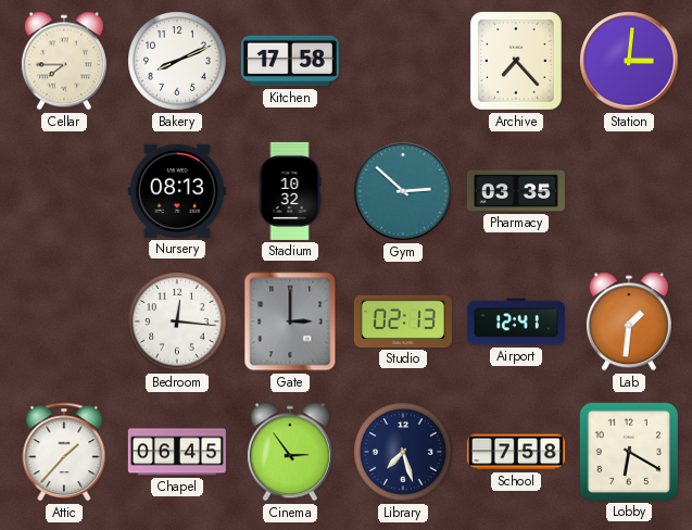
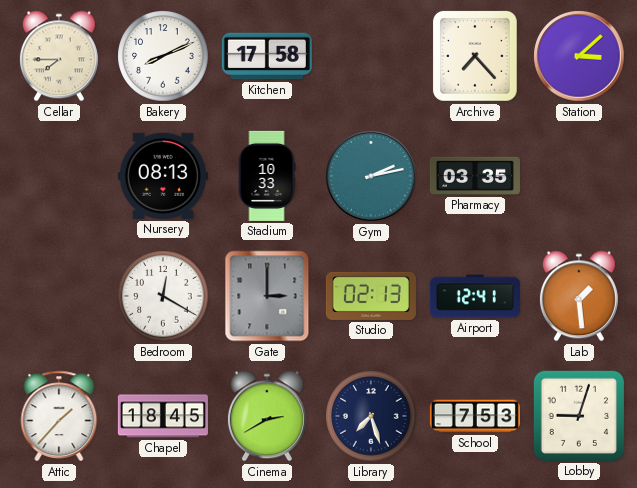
Station: 3:01 -> 3:08
Stadium: 10:32 -> 10:33
Gym: 2:52 -> 2:13
Bedroom: 12:16 -> 12:20
Lab: 1:31 -> 1:29
Chapel: 06:45 -> 18:45
Cinema: 2:54 -> 2:40
School: 7:58 -> 7:53
Lobby: 6:20 -> 9:03
